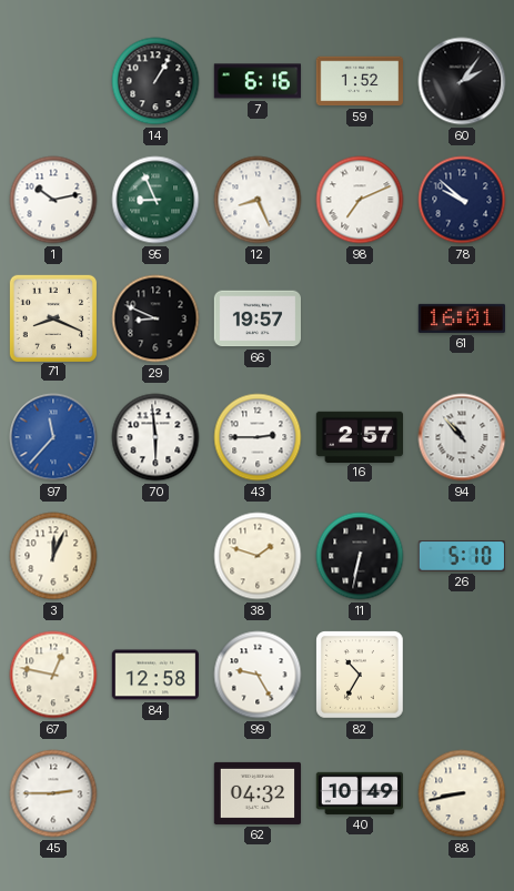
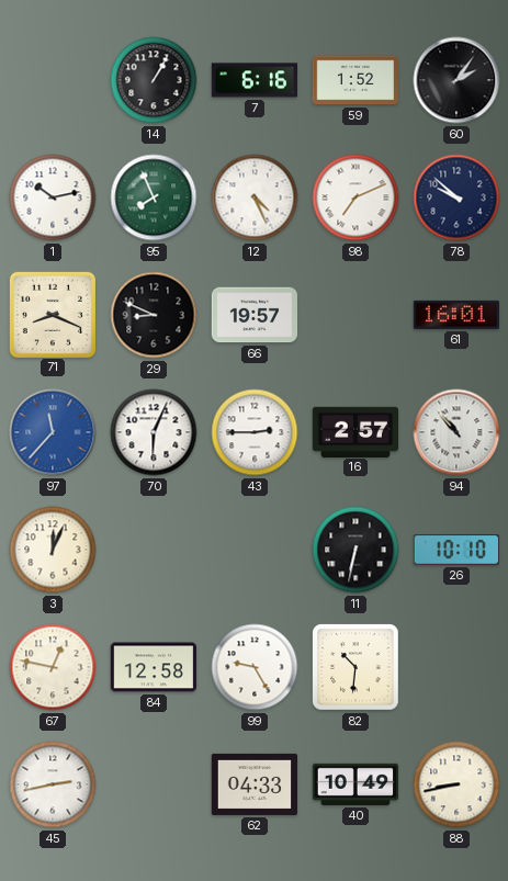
95: 8:56 -> 7:56
12: 8:26 -> 4:26
70: 5:59 -> 6:04
38: 1:48 -> none
26: 5:10 -> 10:10
82: 10:35 -> 10:31
45: 2:45 -> 2:43
62: 04:32 -> 04:33
